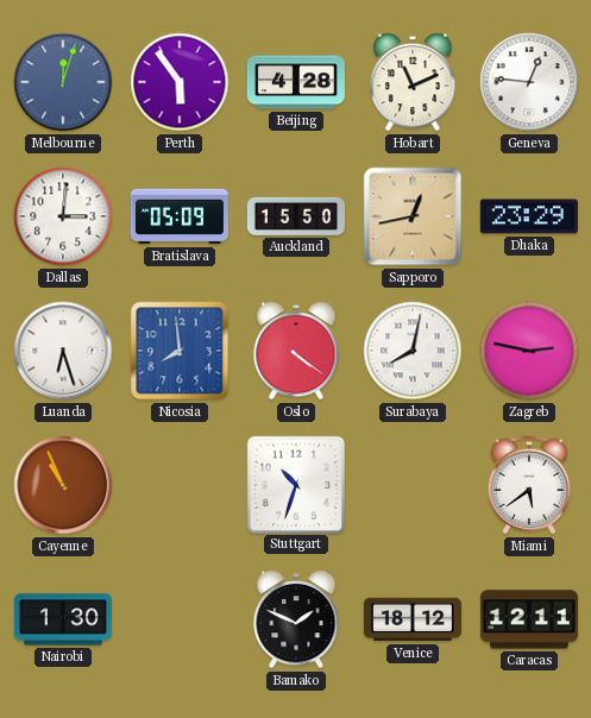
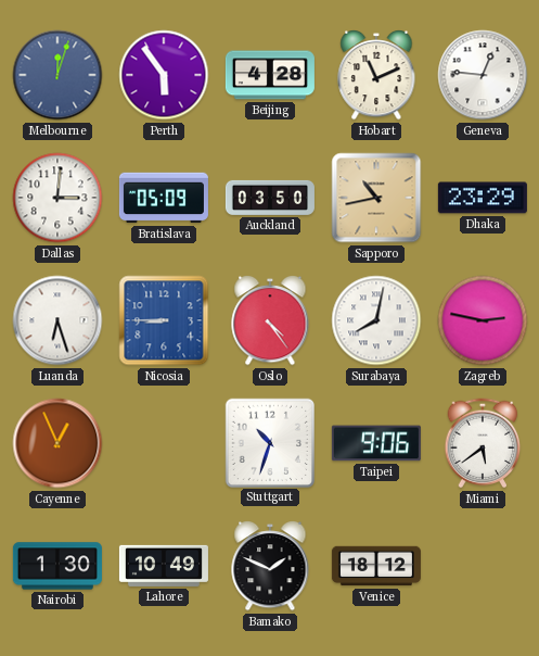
Auckland: 15:50 -> 03:50
Sapporo: 12:43 -> 10:43
Nicosia: 7:59 -> 8:45
Oslo: 4:21 -> 4:24
Cayenne: 10:56 -> 12:56
Taipei: none -> 9:06
Lahore: none -> 10:49
Caracas: 12:11 -> none
